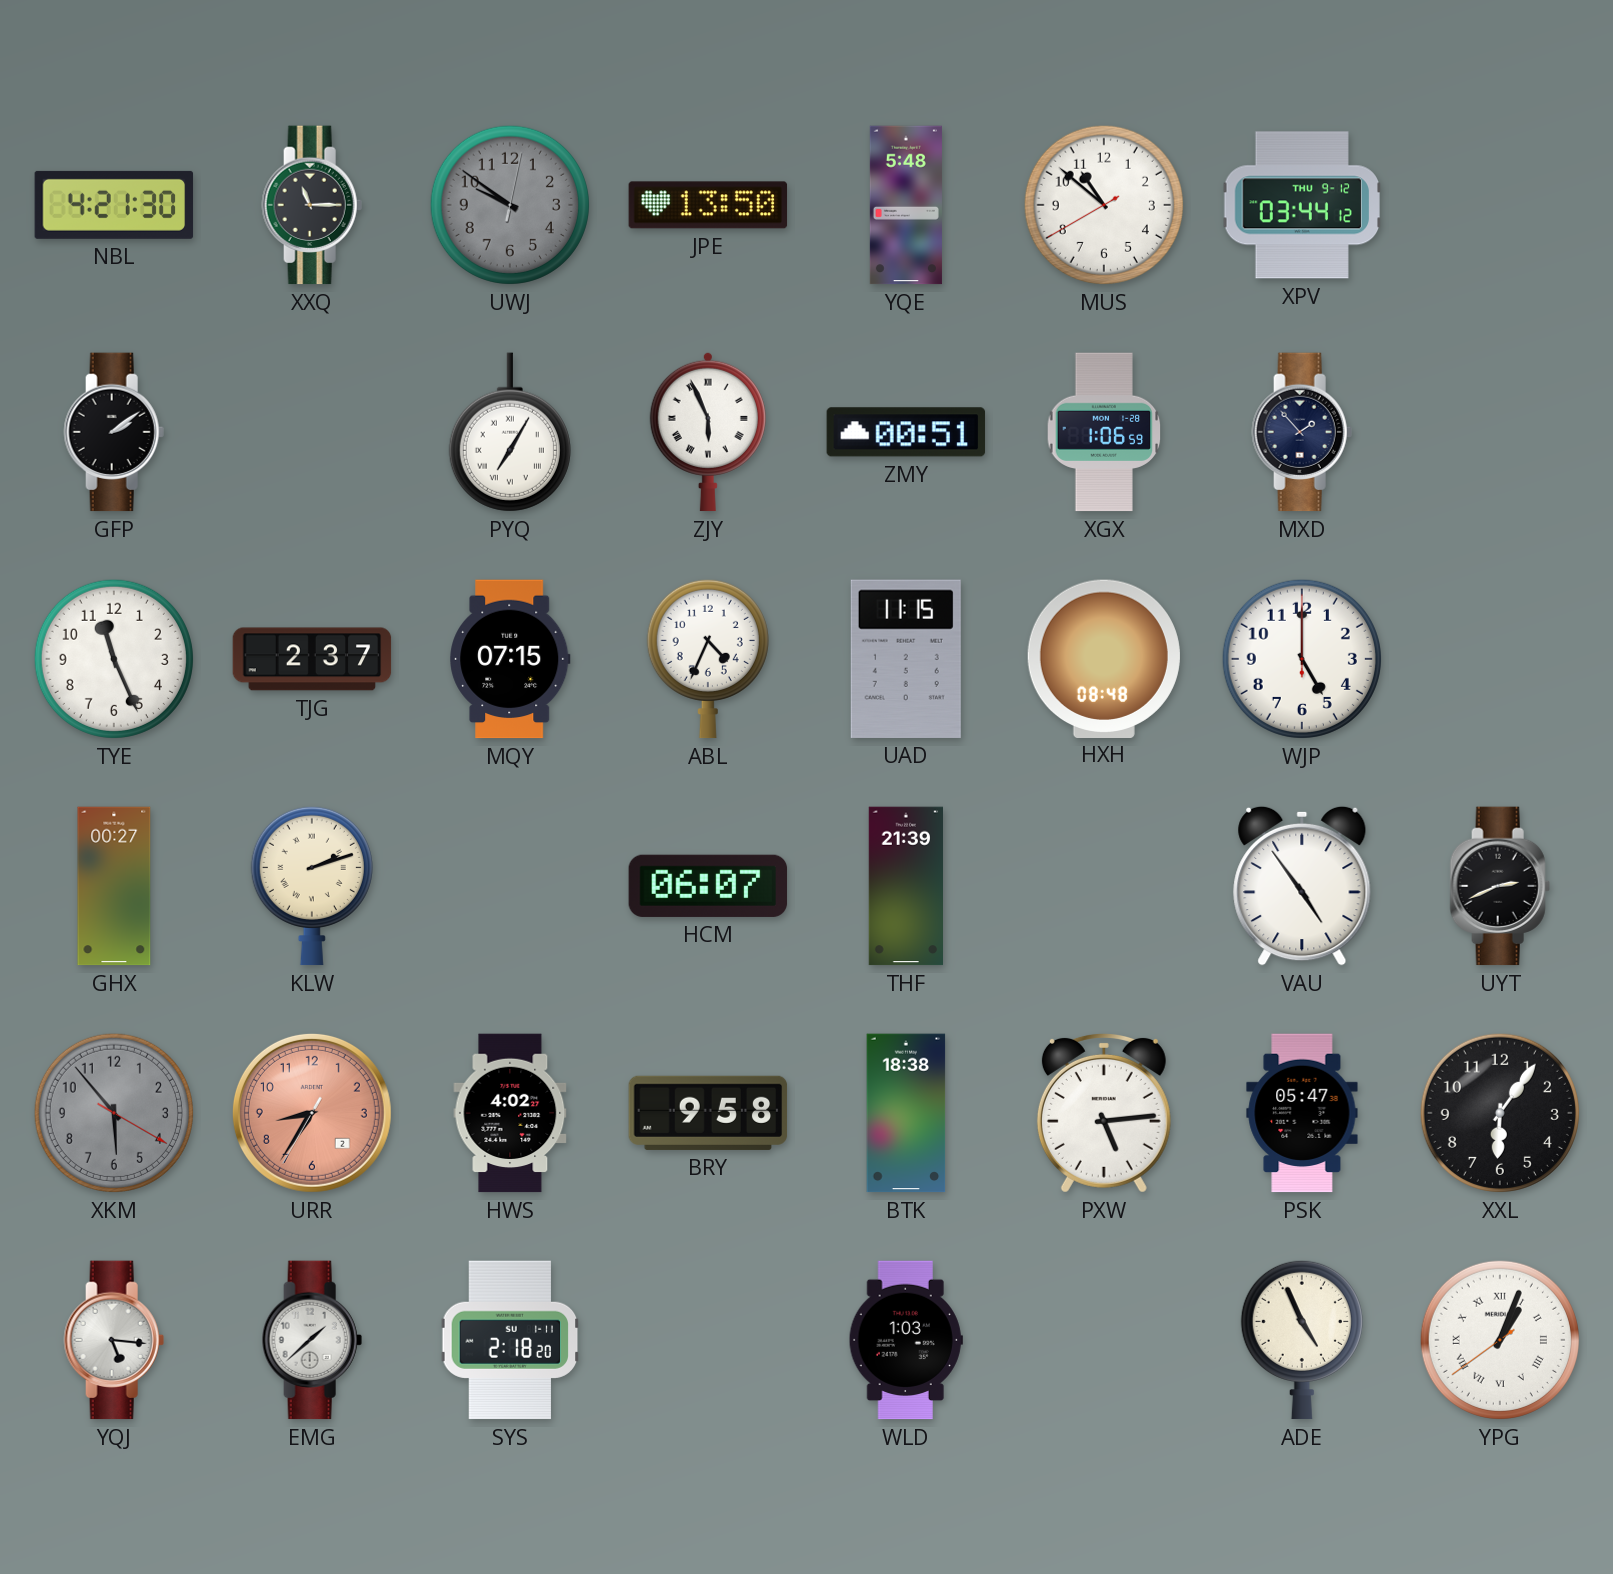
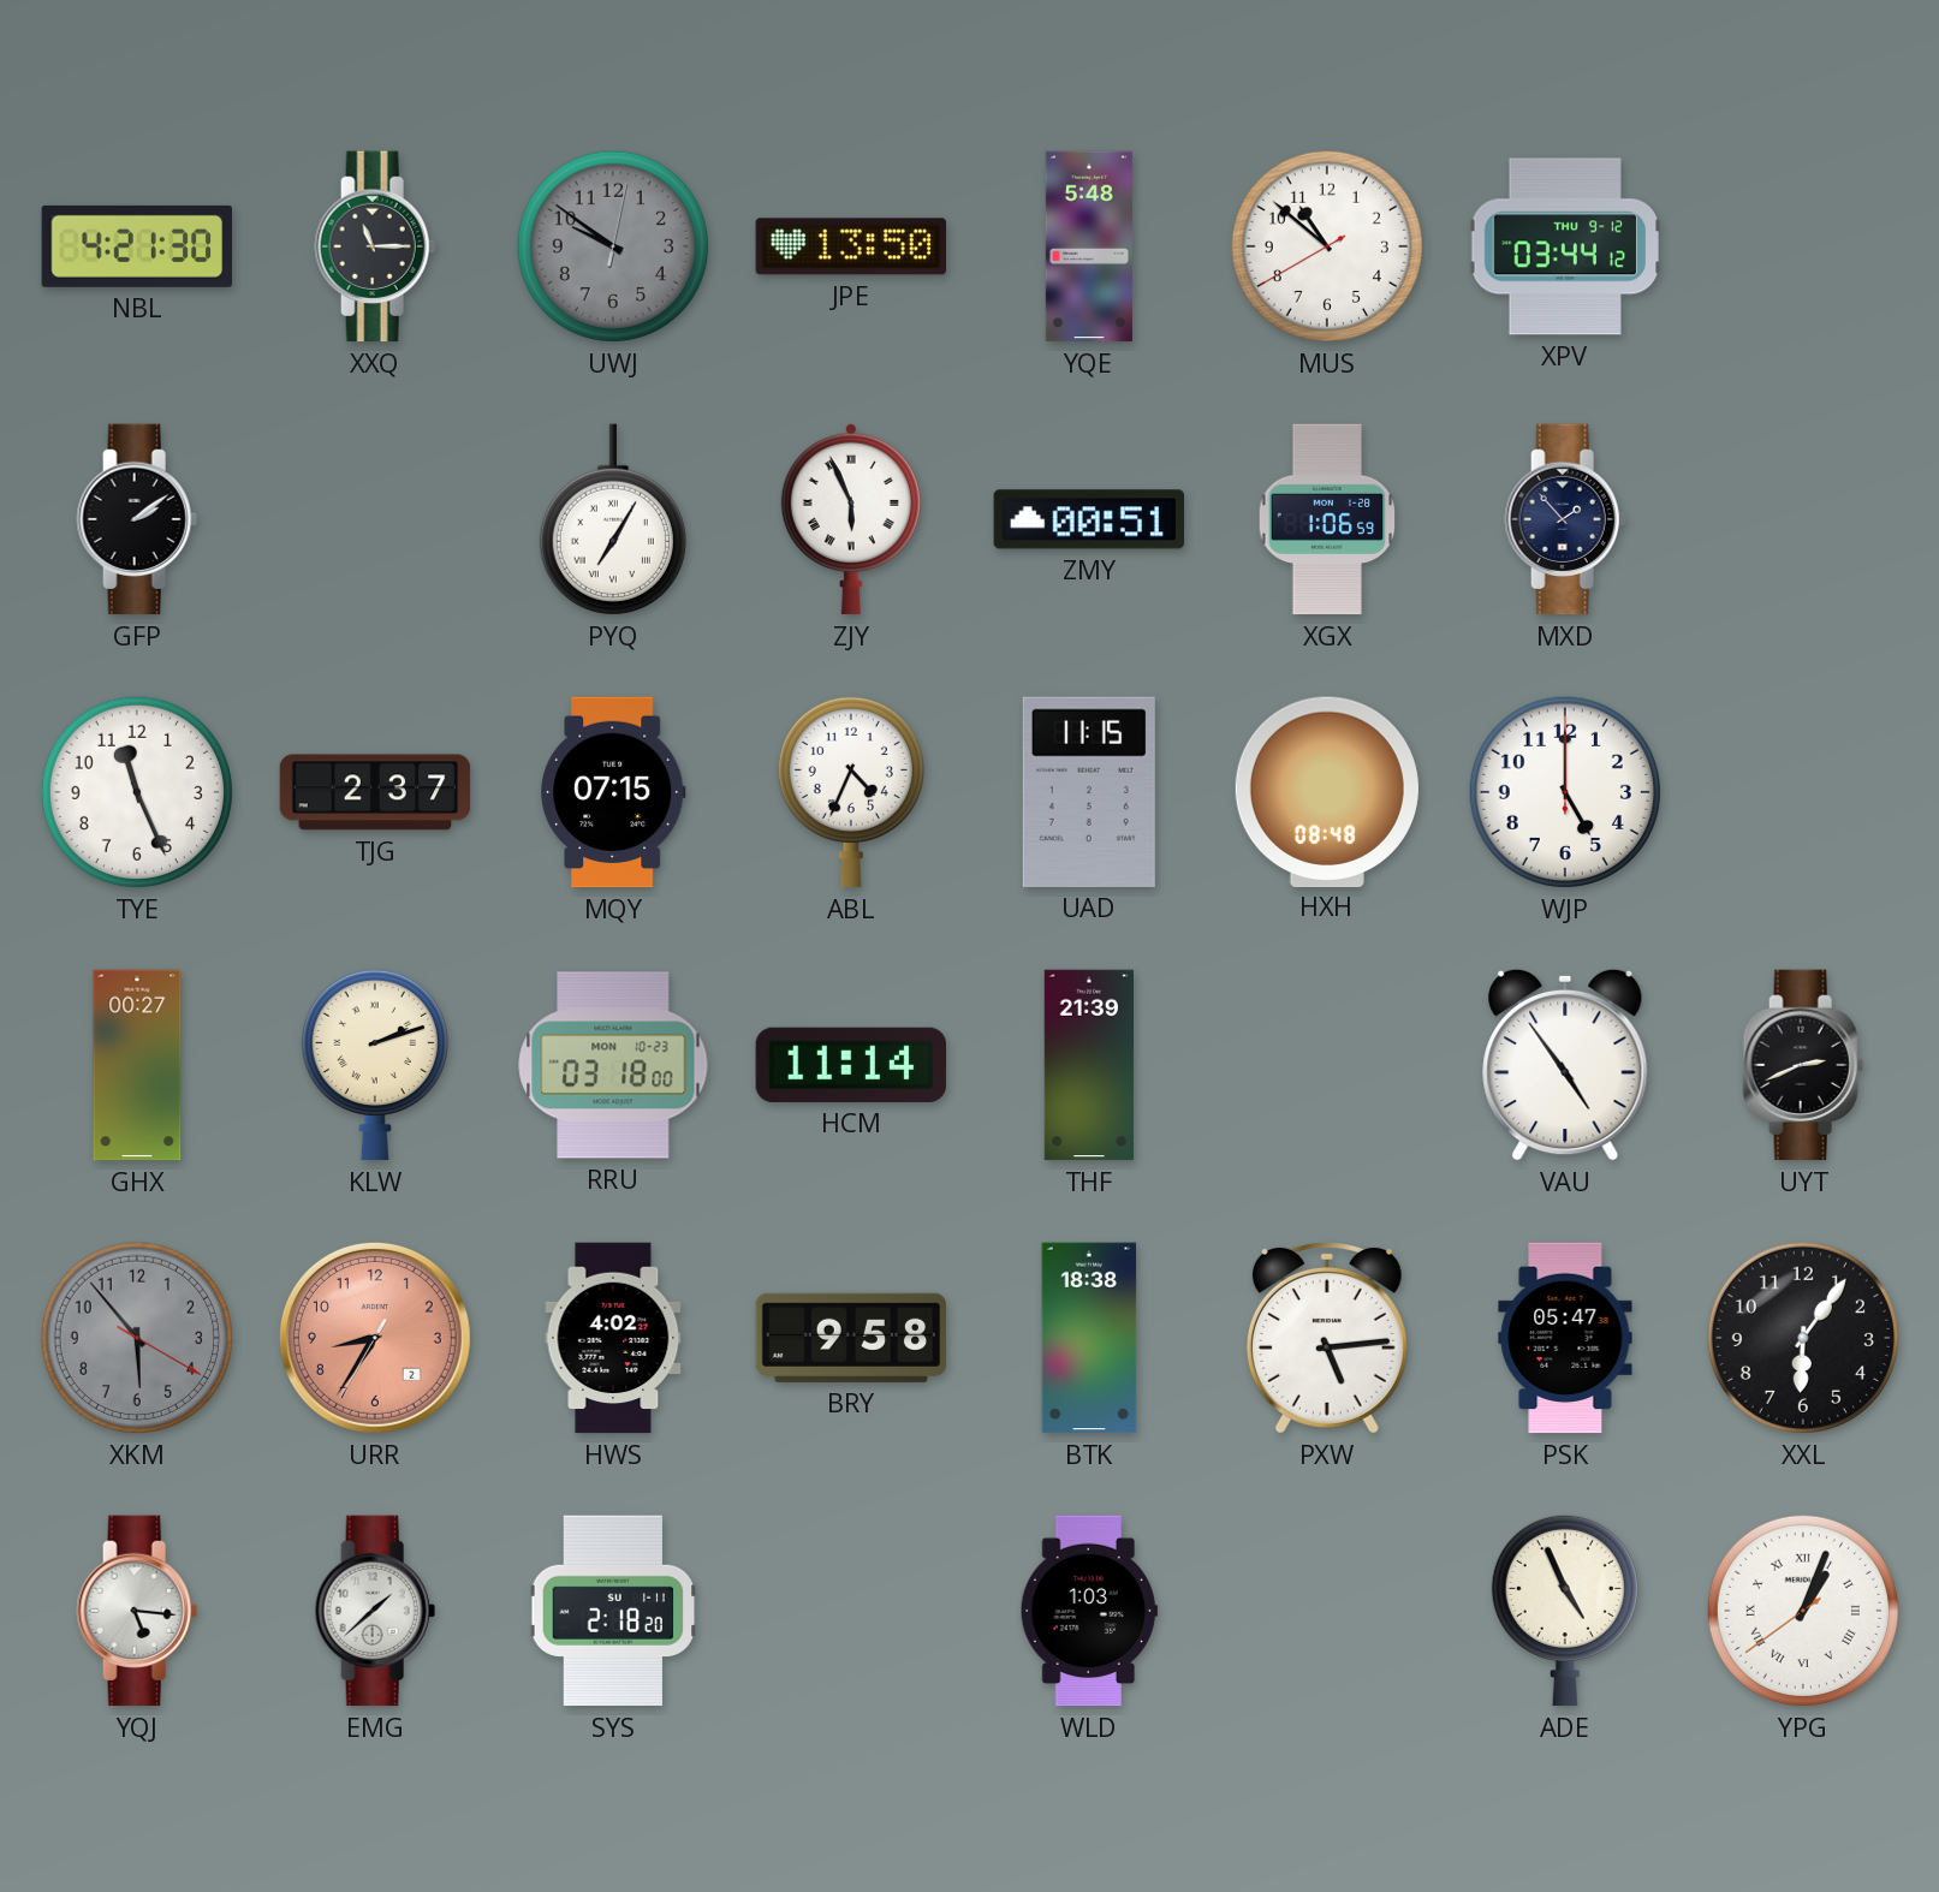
RRU: none -> 03:18
HCM: 06:07 -> 11:14
